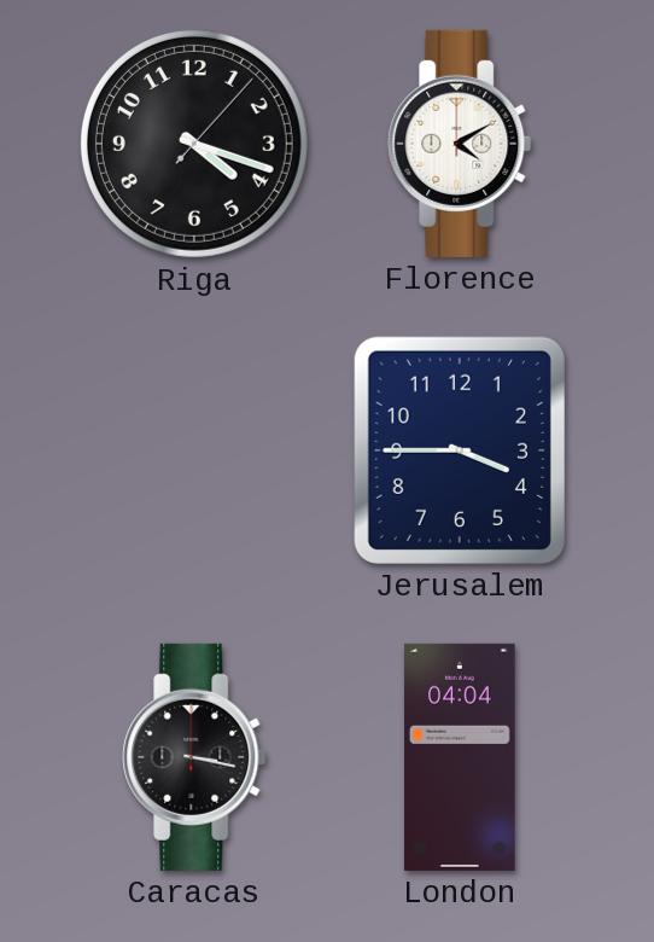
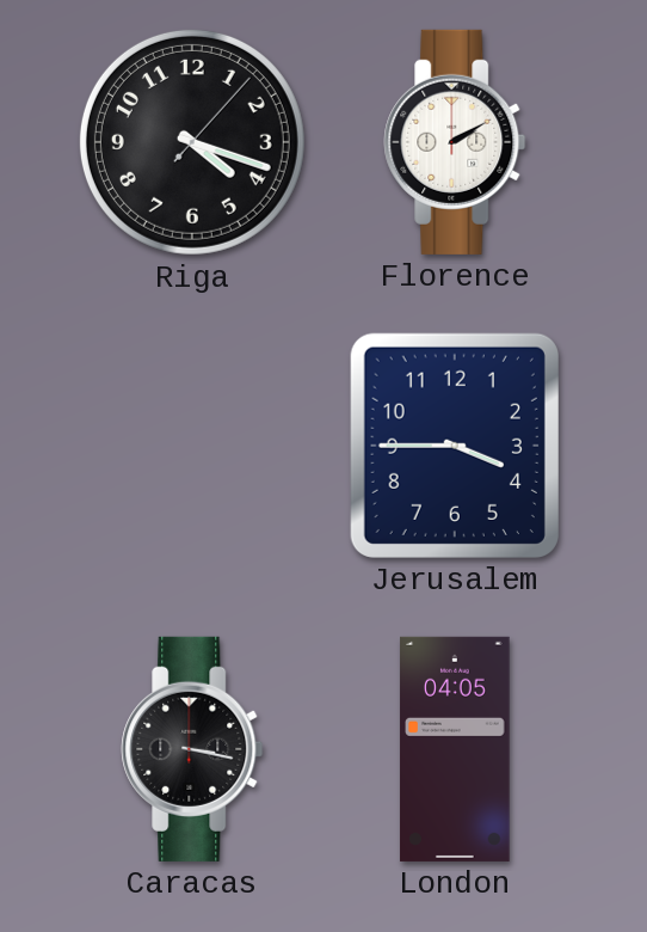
Florence: 4:10 -> 2:10
London: 04:04 -> 04:05
